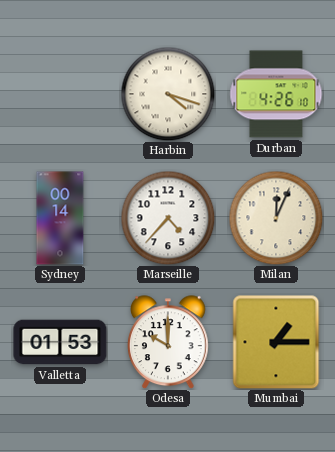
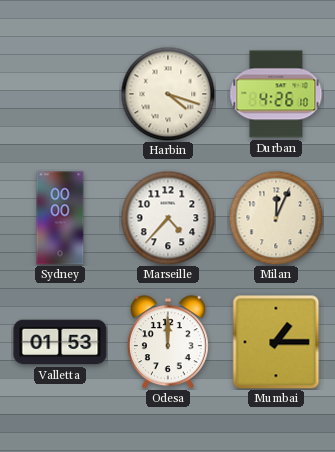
Sydney: 00:14 -> 00:00
Odesa: 10:00 -> 12:00
